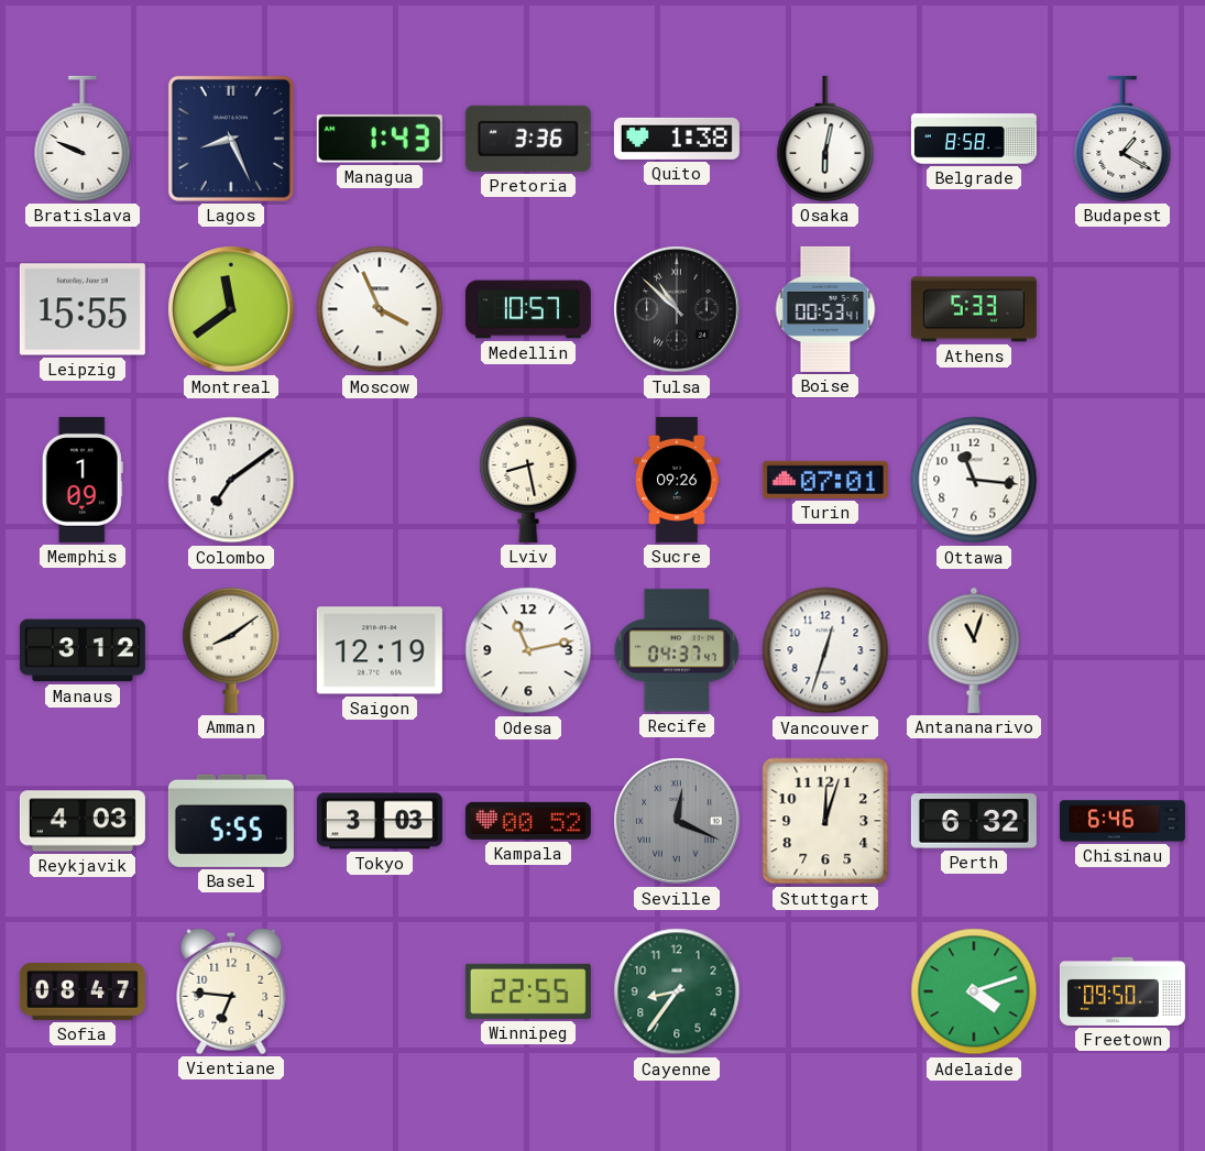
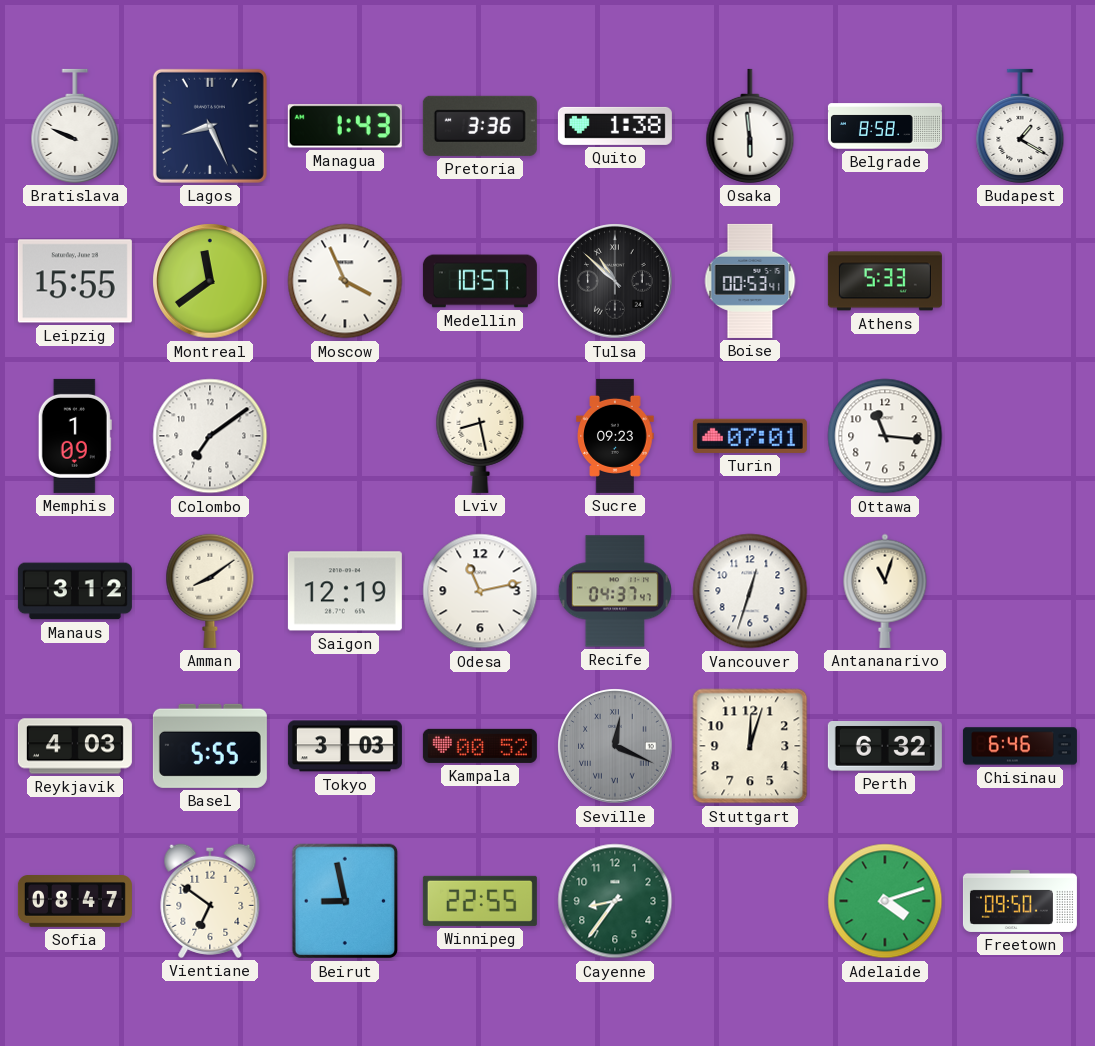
Osaka: 6:02 -> 5:59
Sucre: 09:26 -> 09:23
Vientiane: 6:46 -> 6:51
Beirut: none -> 8:58
